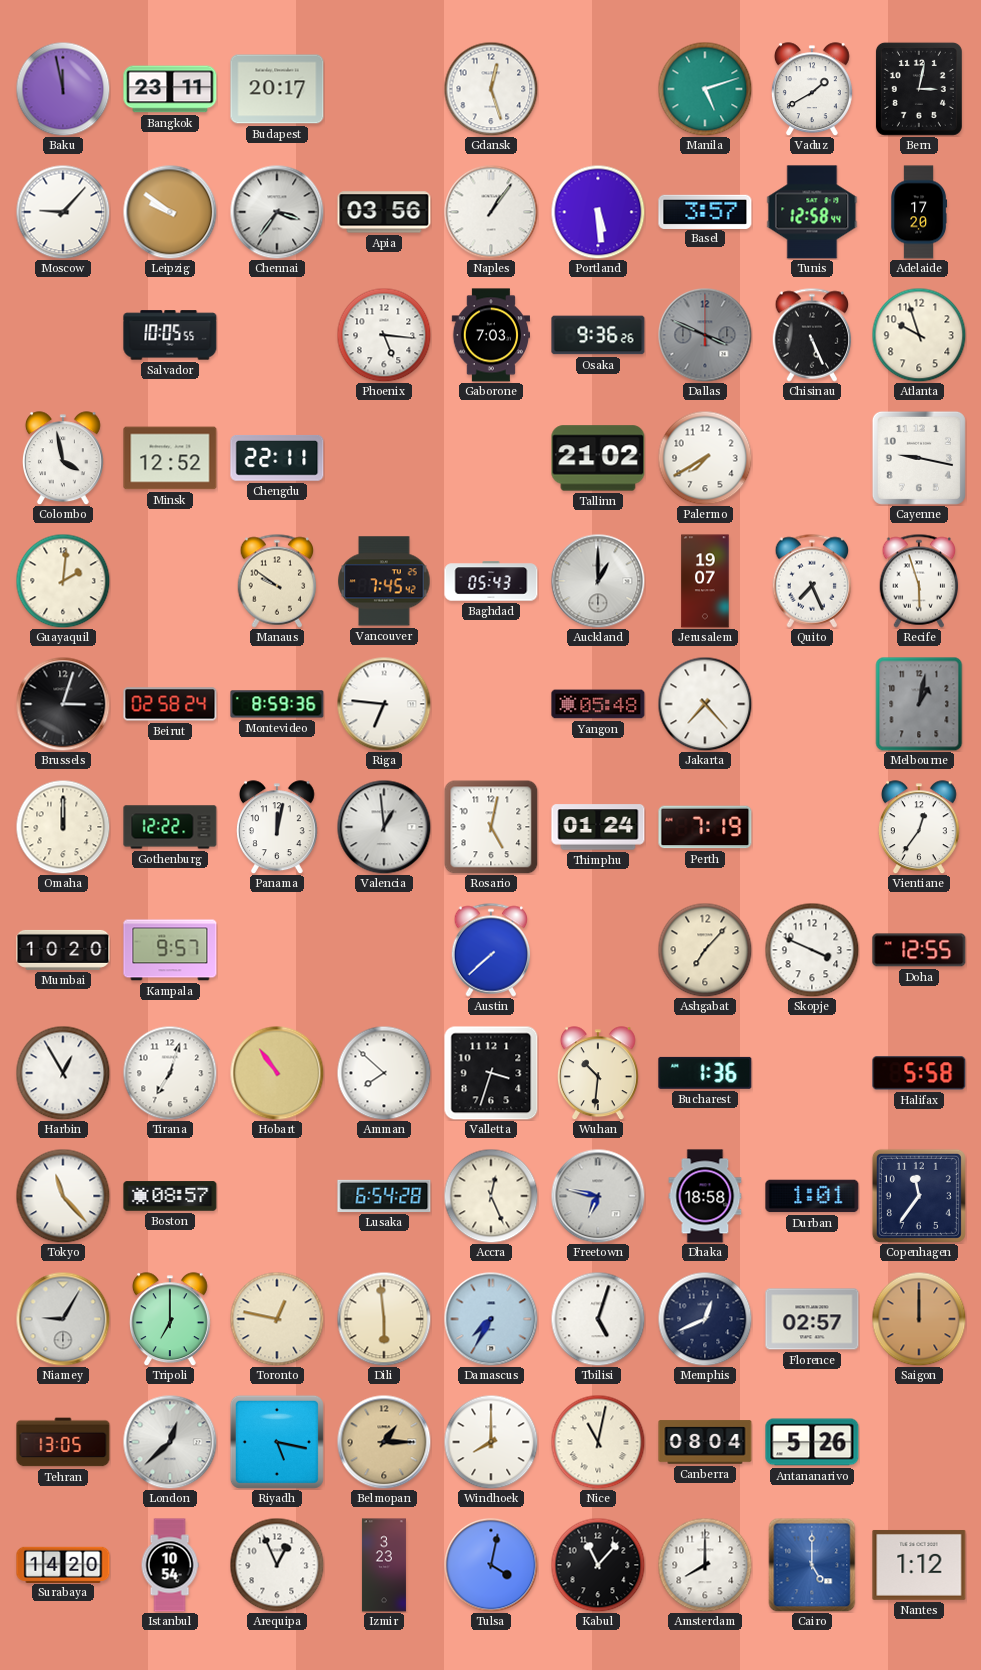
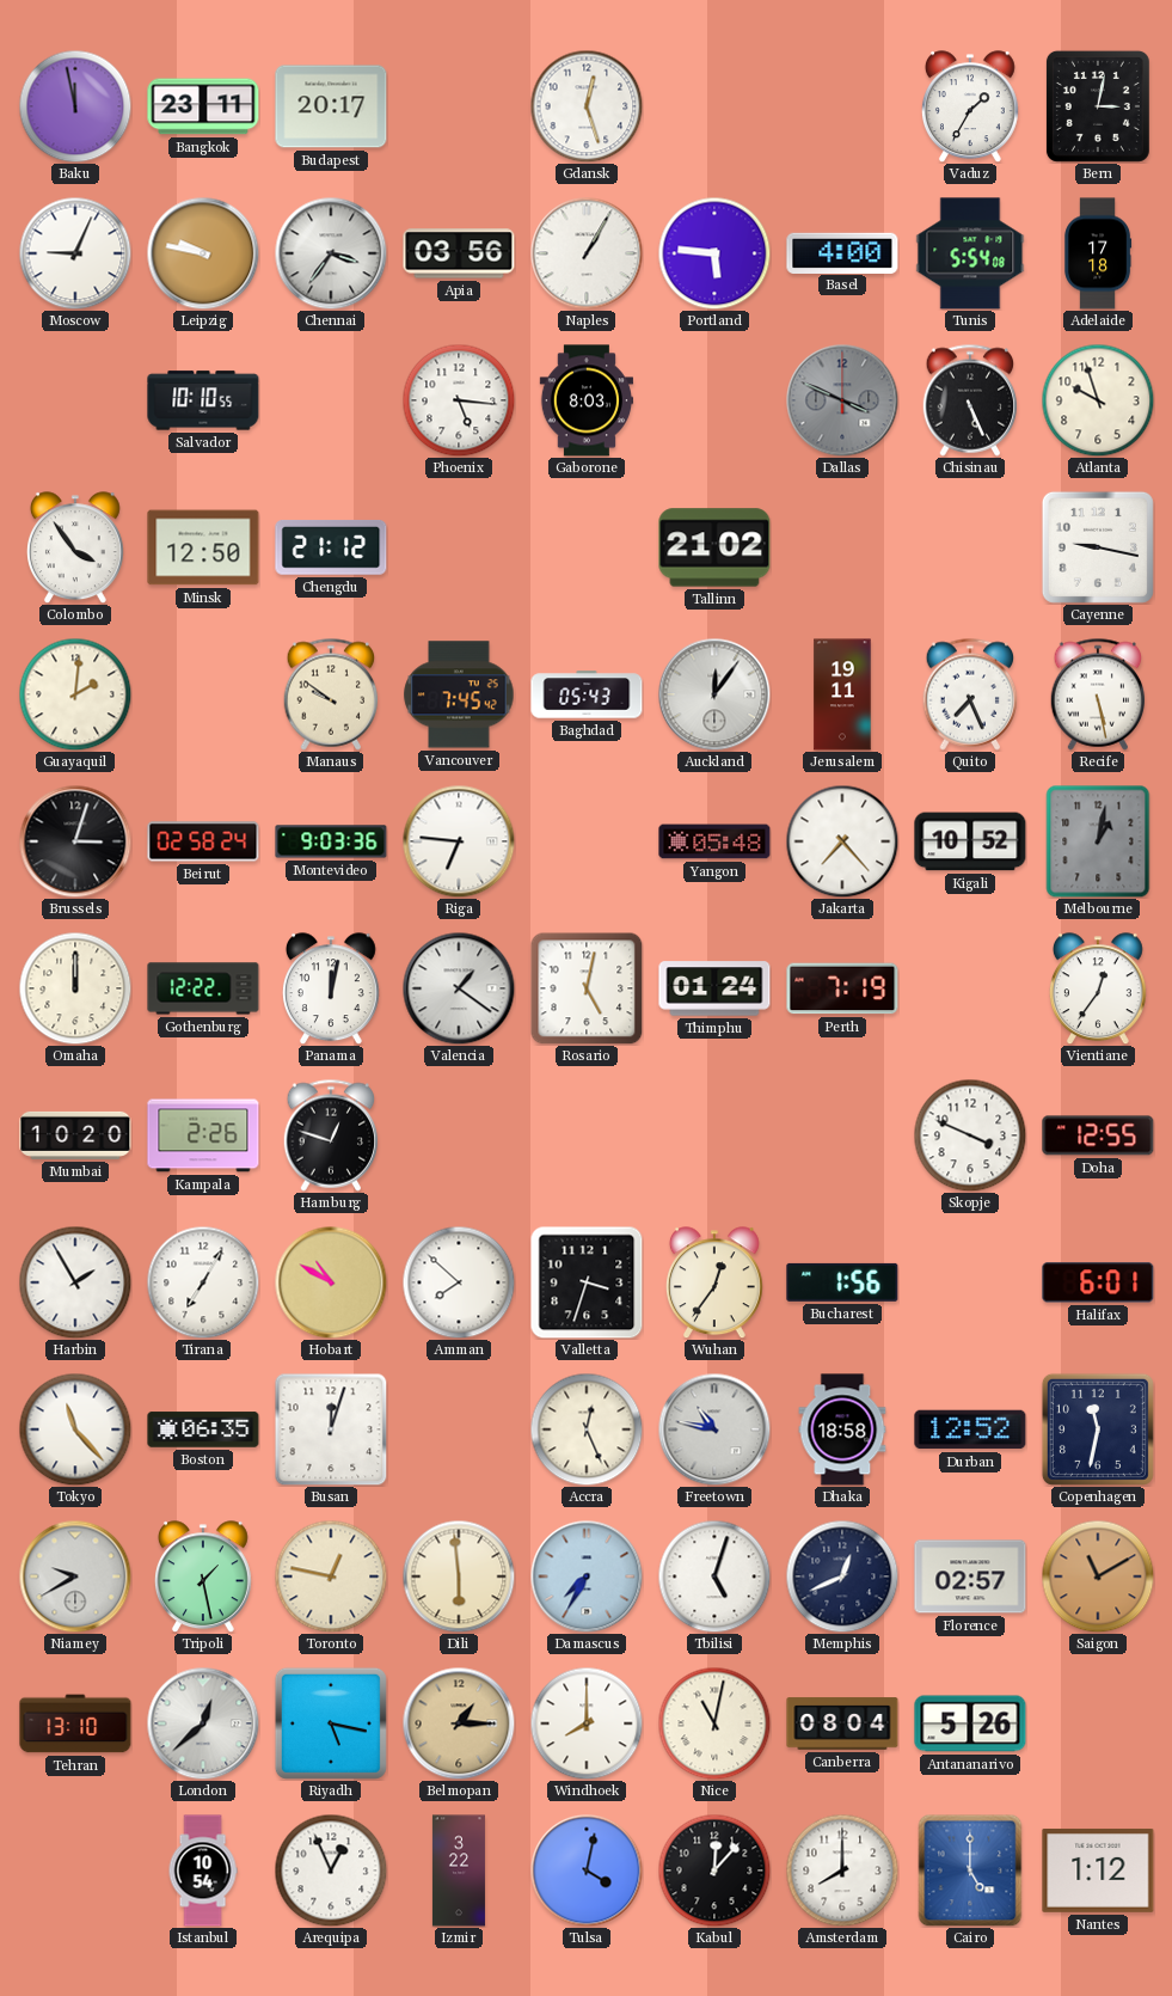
Manila: 5:12 -> none
Vaduz: 1:40 -> 1:35
Moscow: 9:07 -> 9:04
Leipzig: 9:51 -> 9:47
Naples: 1:06 -> 1:05
Portland: 5:29 -> 5:46
Basel: 3:57 -> 4:00
Tunis: 12:58 -> 5:54
Adelaide: 17:20 -> 17:18
Salvador: 10:05 -> 10:10
Gaborone: 7:03 -> 8:03
Osaka: 9:36 -> none
Colombo: 3:58 -> 3:54
Minsk: 12:52 -> 12:50
Chengdu: 22:11 -> 21:12
Palermo: 7:40 -> none
Auckland: 1:00 -> 12:06
Jerusalem: 19:07 -> 19:11
Recife: 5:57 -> 5:28
Montevideo: 8:59 -> 9:03
Kigali: none -> 10:52
Valencia: 12:59 -> 1:21
Kampala: 9:57 -> 2:26
Hamburg: none -> 12:48
Austin: 7:38 -> none
Ashgabat: 7:07 -> none
Harbin: 12:55 -> 1:55
Tirana: 7:03 -> 7:05
Hobart: 10:54 -> 10:50
Wuhan: 10:31 -> 12:36
Bucharest: 1:36 -> 1:56
Halifax: 5:58 -> 6:01
Boston: 08:57 -> 06:35
Busan: none -> 12:03
Lusaka: 6:54 -> none
Freetown: 6:47 -> 10:47
Durban: 1:01 -> 12:52
Copenhagen: 11:36 -> 11:32
Niamey: 9:05 -> 9:40
Tripoli: 7:00 -> 1:28
Saigon: 12:00 -> 11:10
Tehran: 13:05 -> 13:10
Surabaya: 14:20 -> none
Izmir: 3:23 -> 3:22
Kabul: 11:07 -> 12:07
